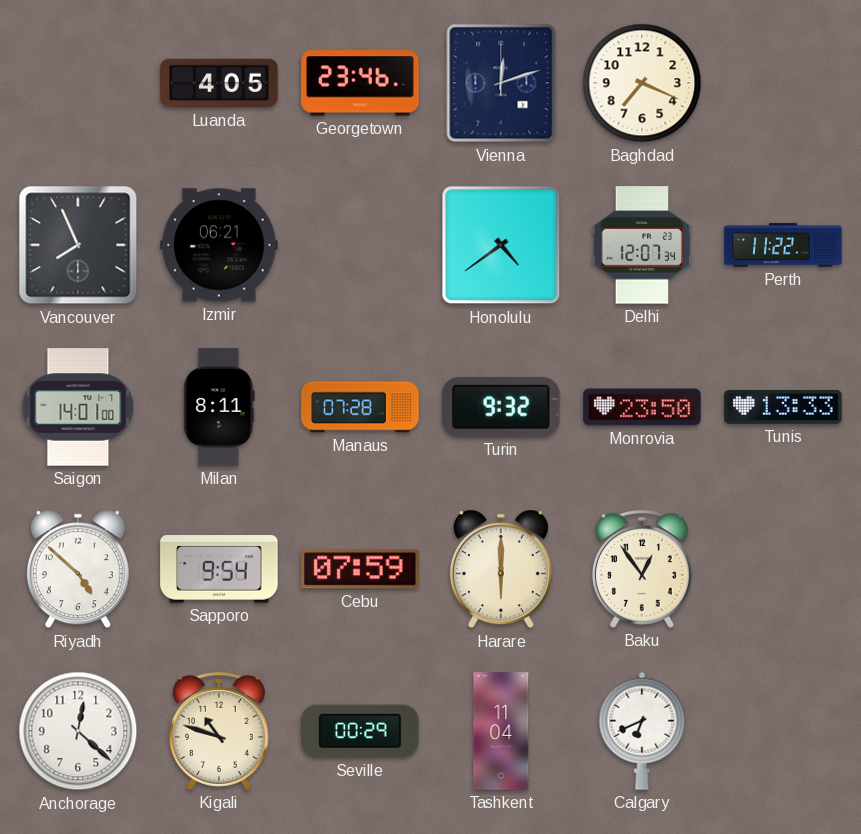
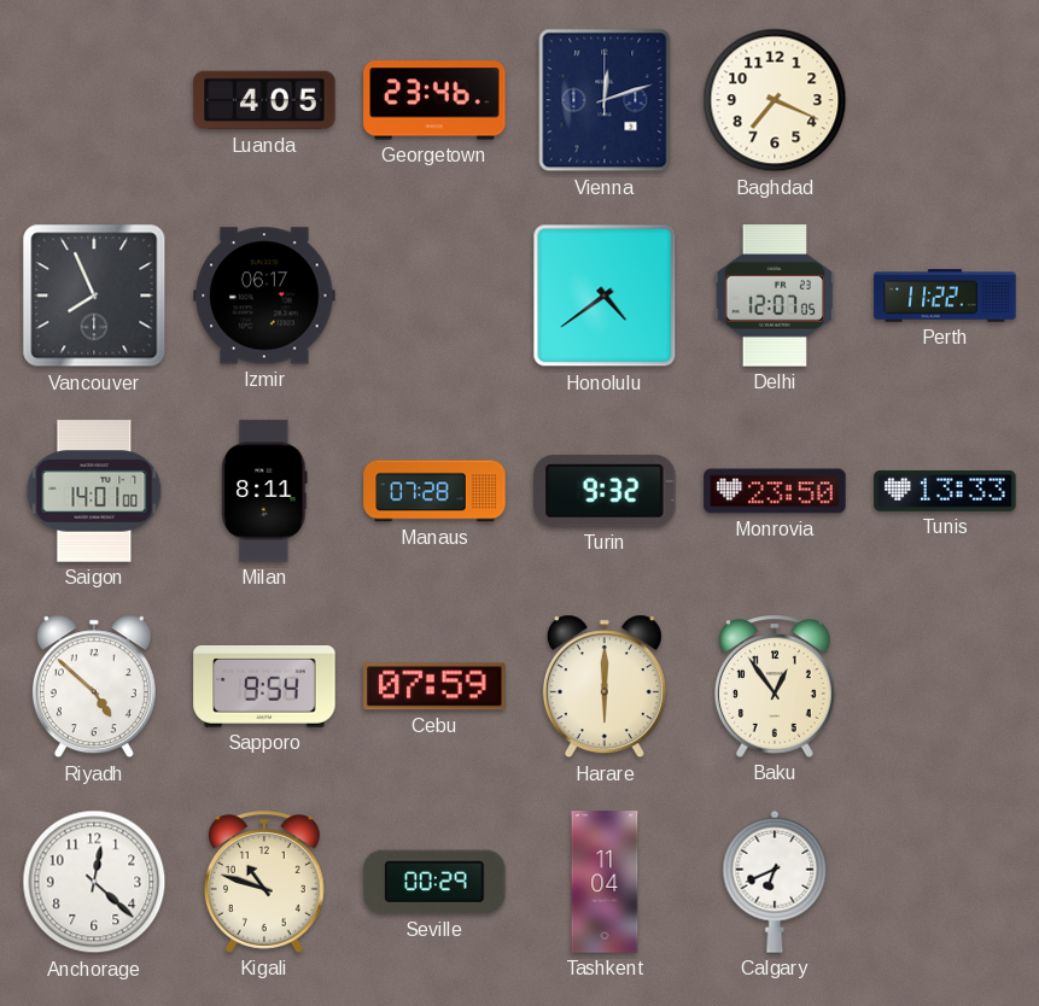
Izmir: 06:21 -> 06:17
Delhi: 12:07:34 -> 12:07:05
